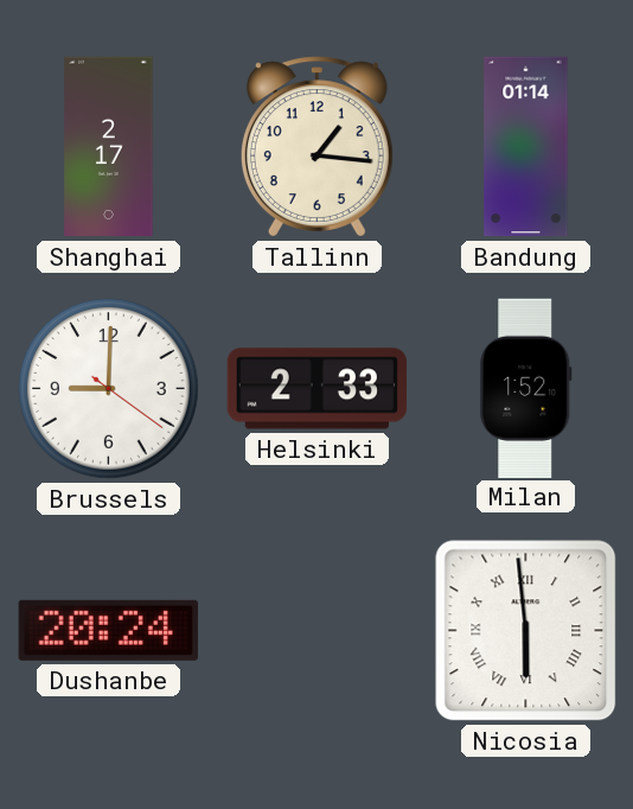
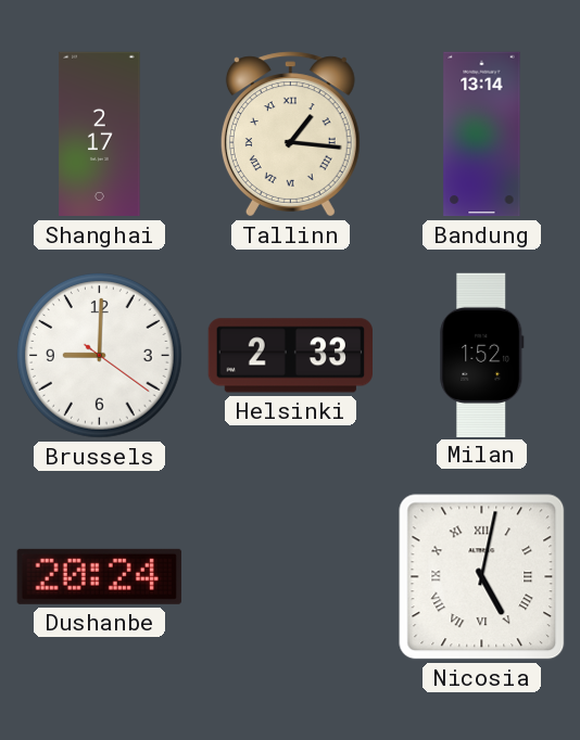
Tallinn numerals: Arabic -> Roman
Bandung: 01:14 -> 13:14
Nicosia: 5:59 -> 5:02
